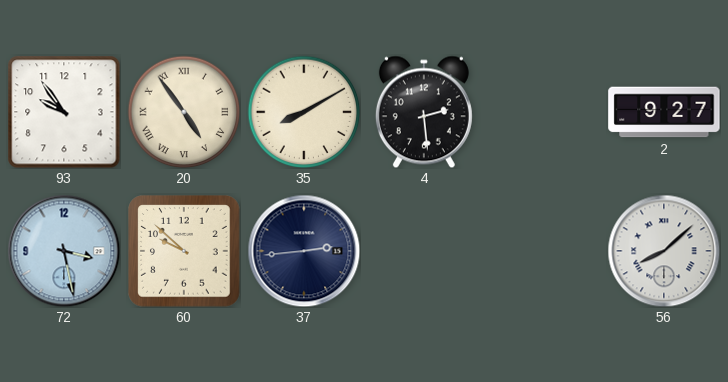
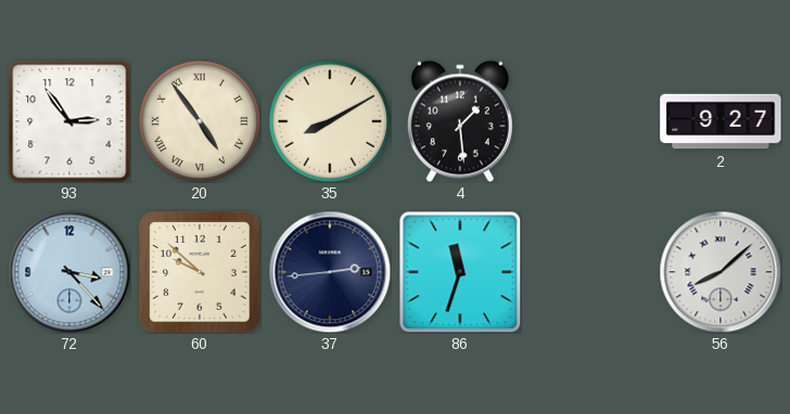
93: 9:54 -> 2:54
4: 2:29 -> 1:29
72: 3:28 -> 3:23
86: none -> 11:33
